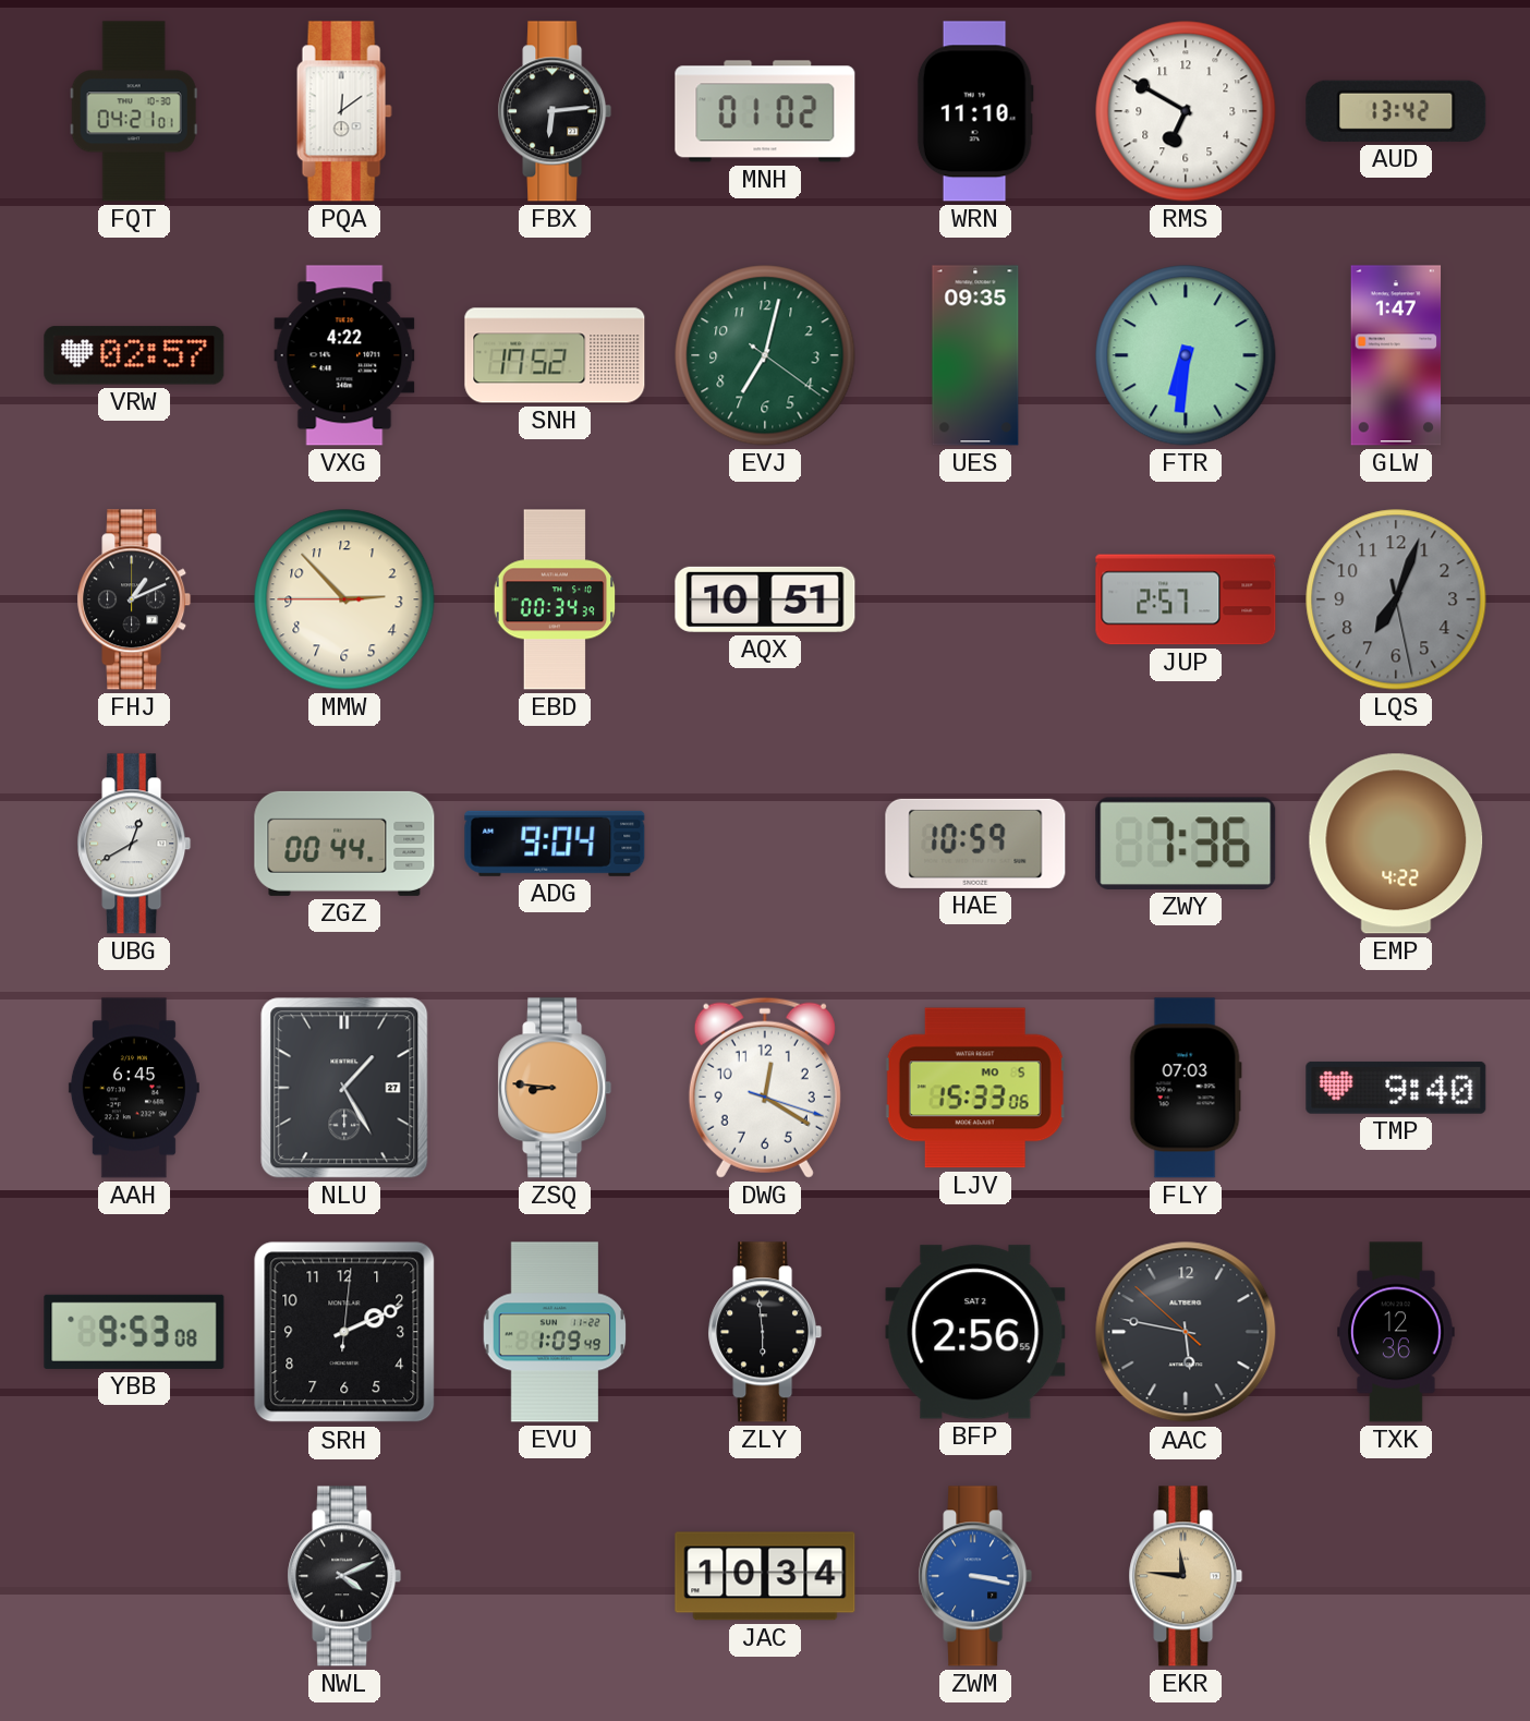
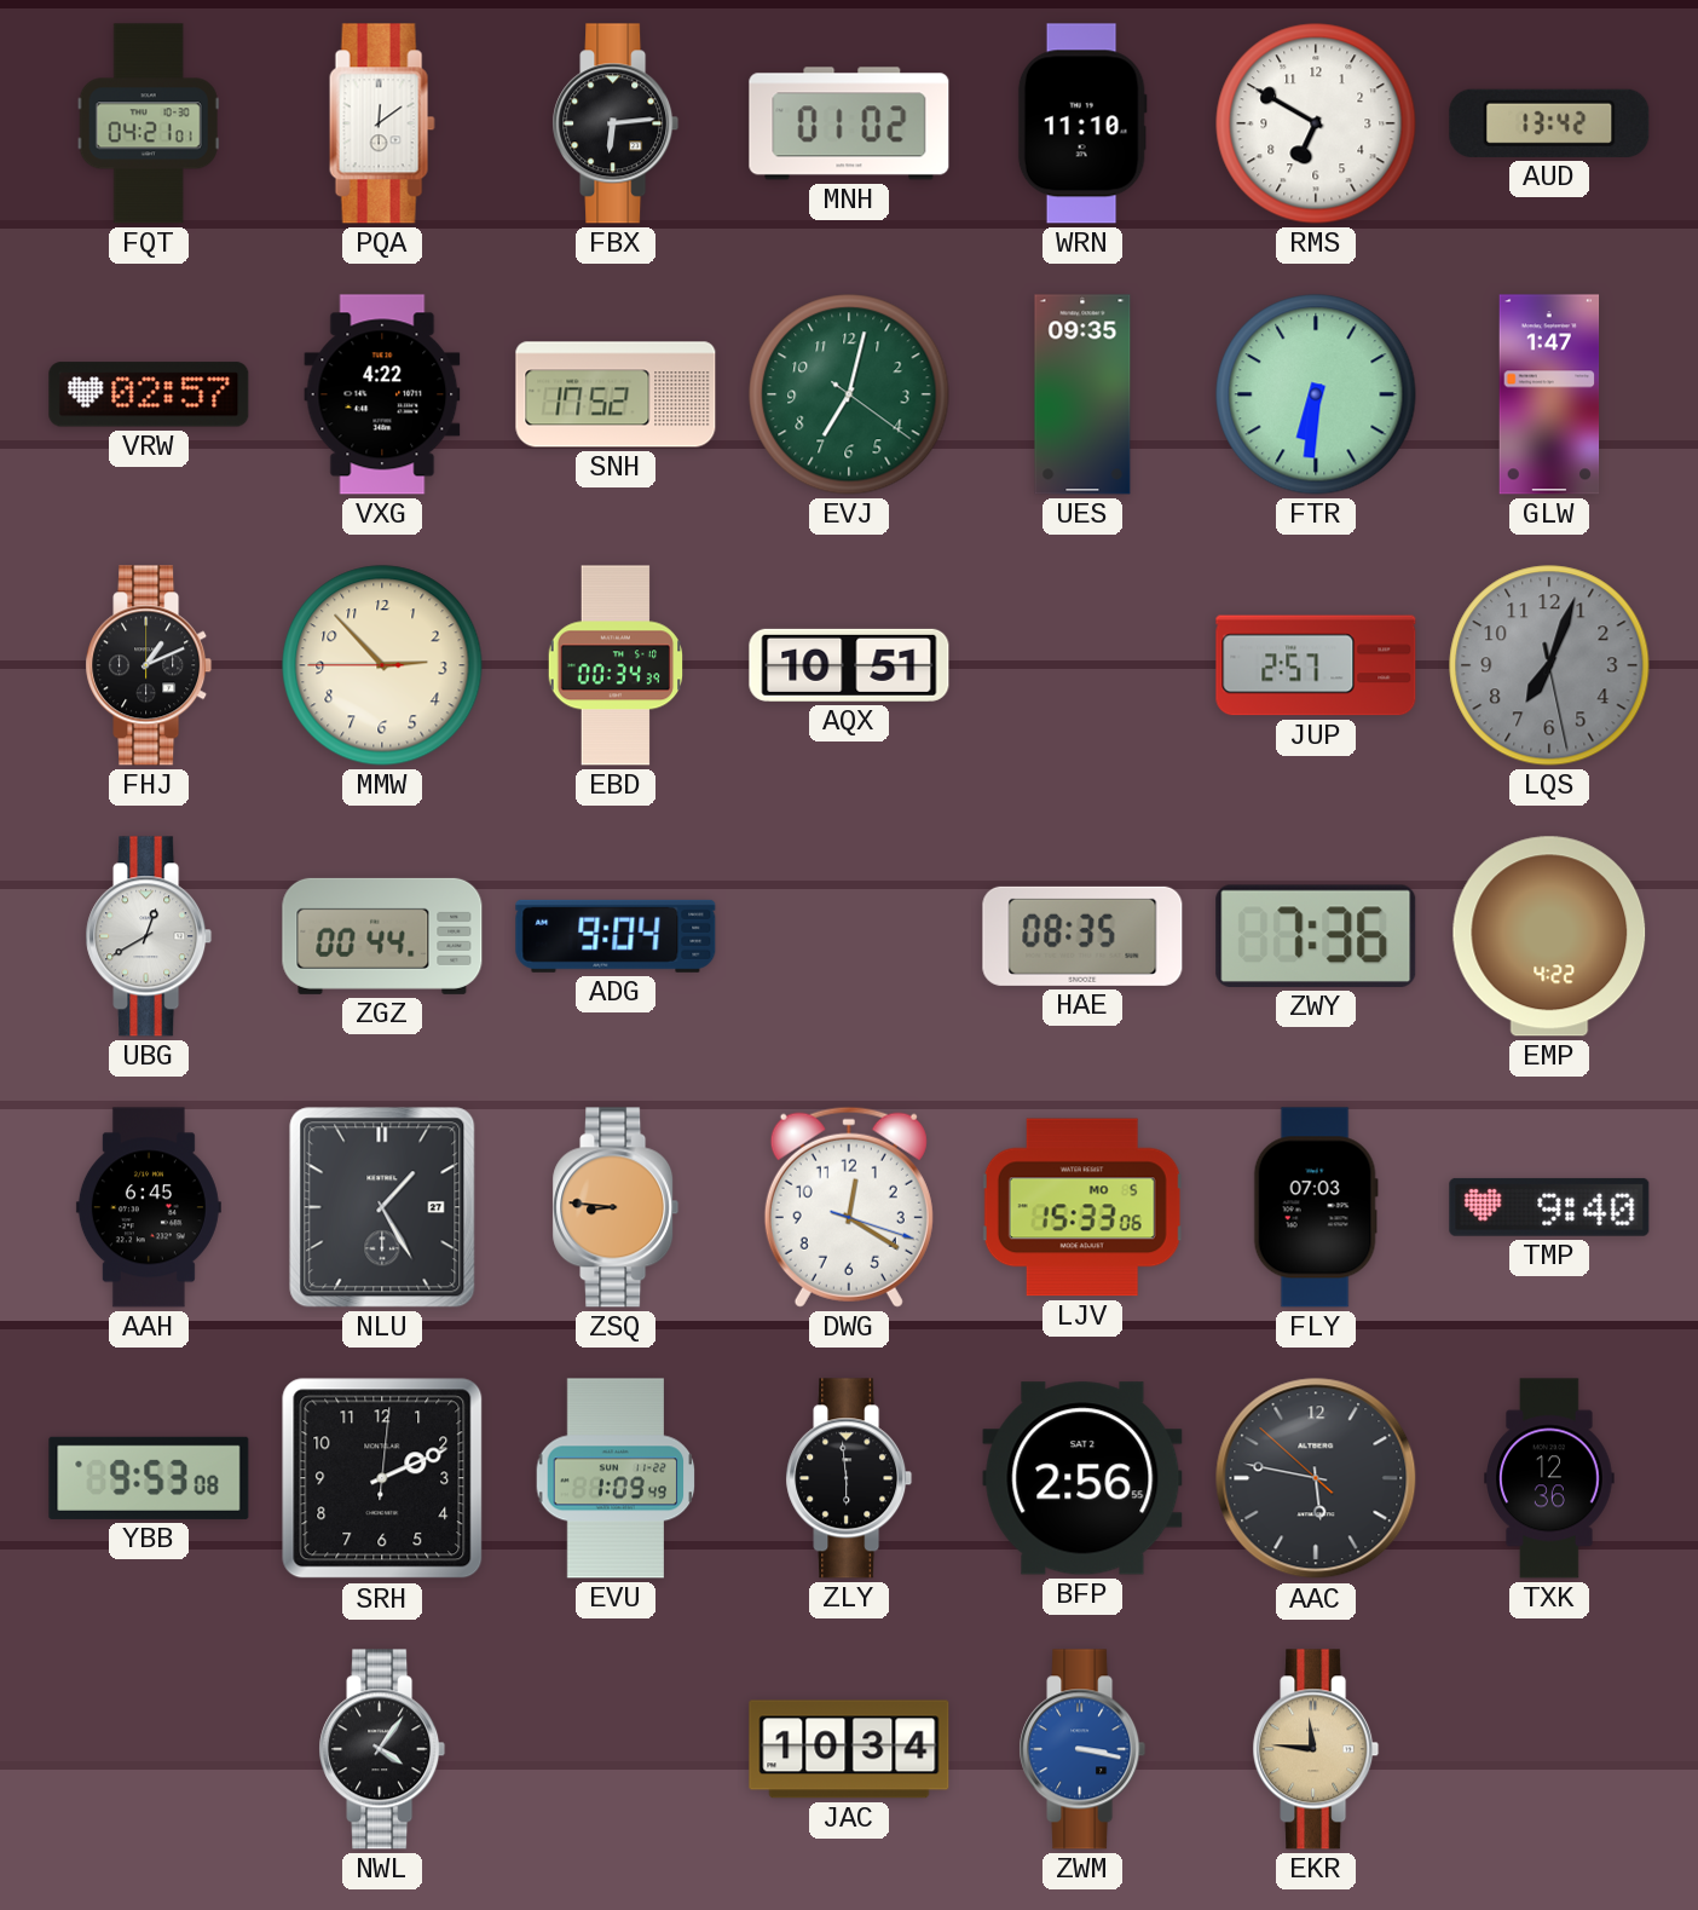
HAE: 10:59 -> 08:35
NWL: 4:11 -> 4:06
